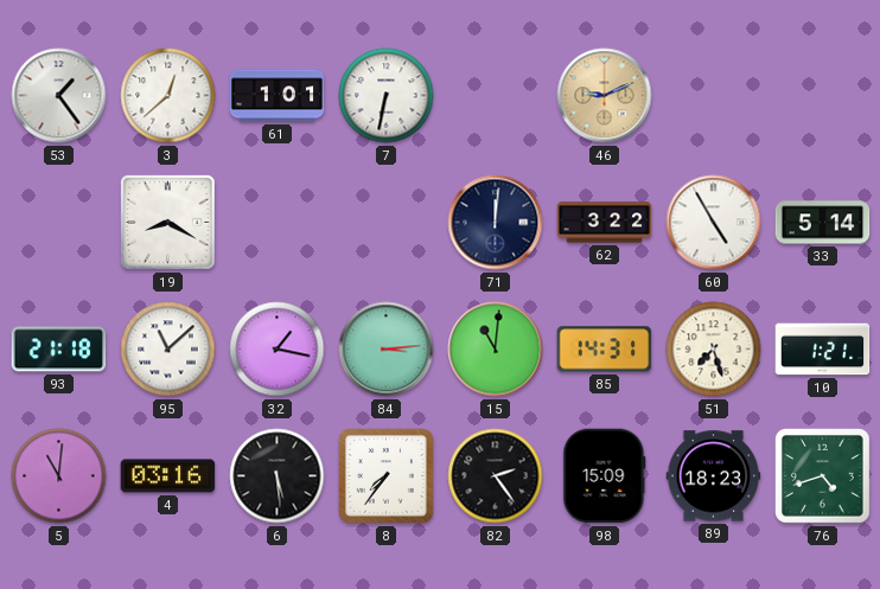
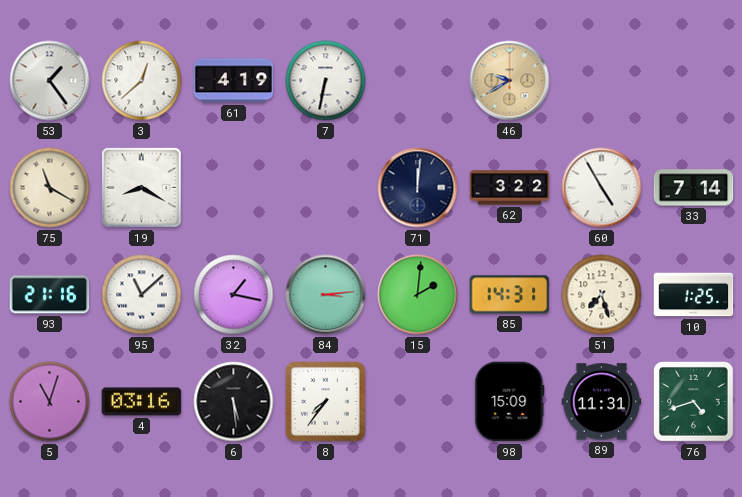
61: 1:01 -> 4:19
46: 9:11 -> 9:40
75: none -> 11:20
33: 5:14 -> 7:14
93: 21:18 -> 21:16
15: 11:01 -> 2:01
10: 1:21 -> 1:25
5: 11:01 -> 11:03
82: 2:24 -> none
89: 18:23 -> 11:31
